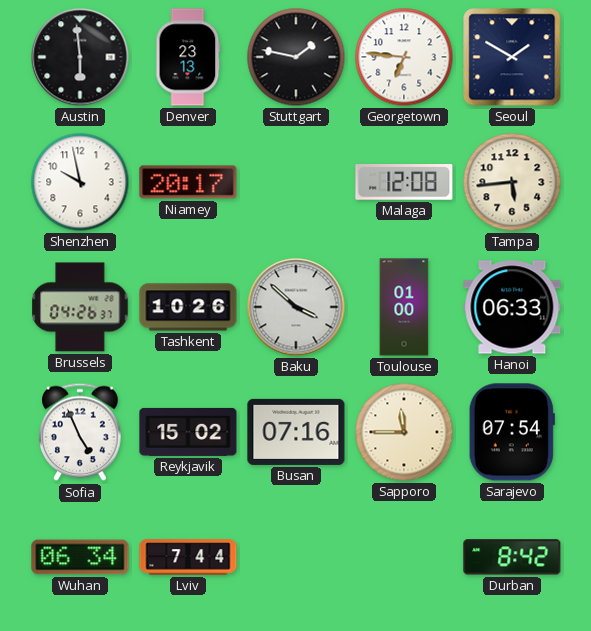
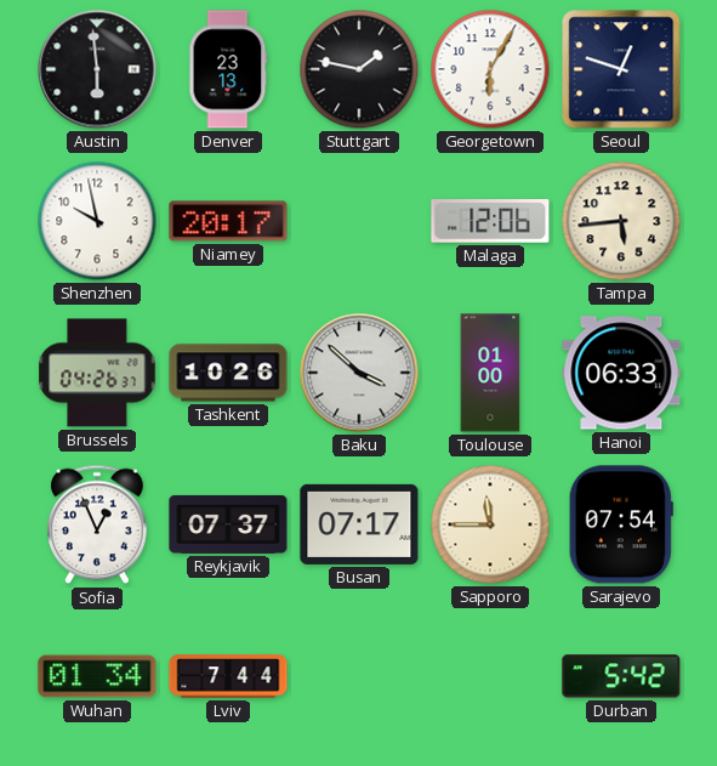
Georgetown: 6:46 -> 6:05
Seoul: 1:50 -> 12:48
Malaga: 12:08 -> 12:06
Sofia: 4:56 -> 12:56
Reykjavik: 15:02 -> 07:37
Busan: 07:16 -> 07:17
Wuhan: 06:34 -> 01:34
Durban: 8:42 -> 5:42
